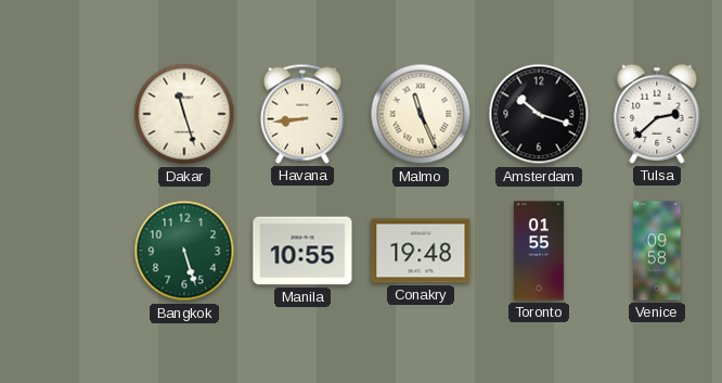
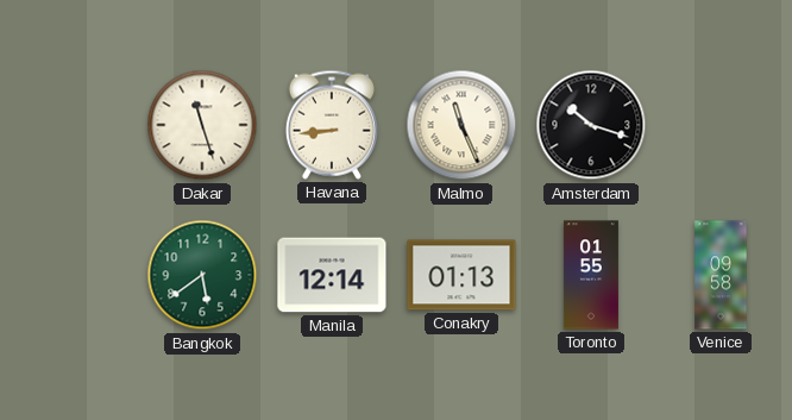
Tulsa: 2:38 -> none
Bangkok: 5:27 -> 5:39
Manila: 10:55 -> 12:14
Conakry: 19:48 -> 01:13
